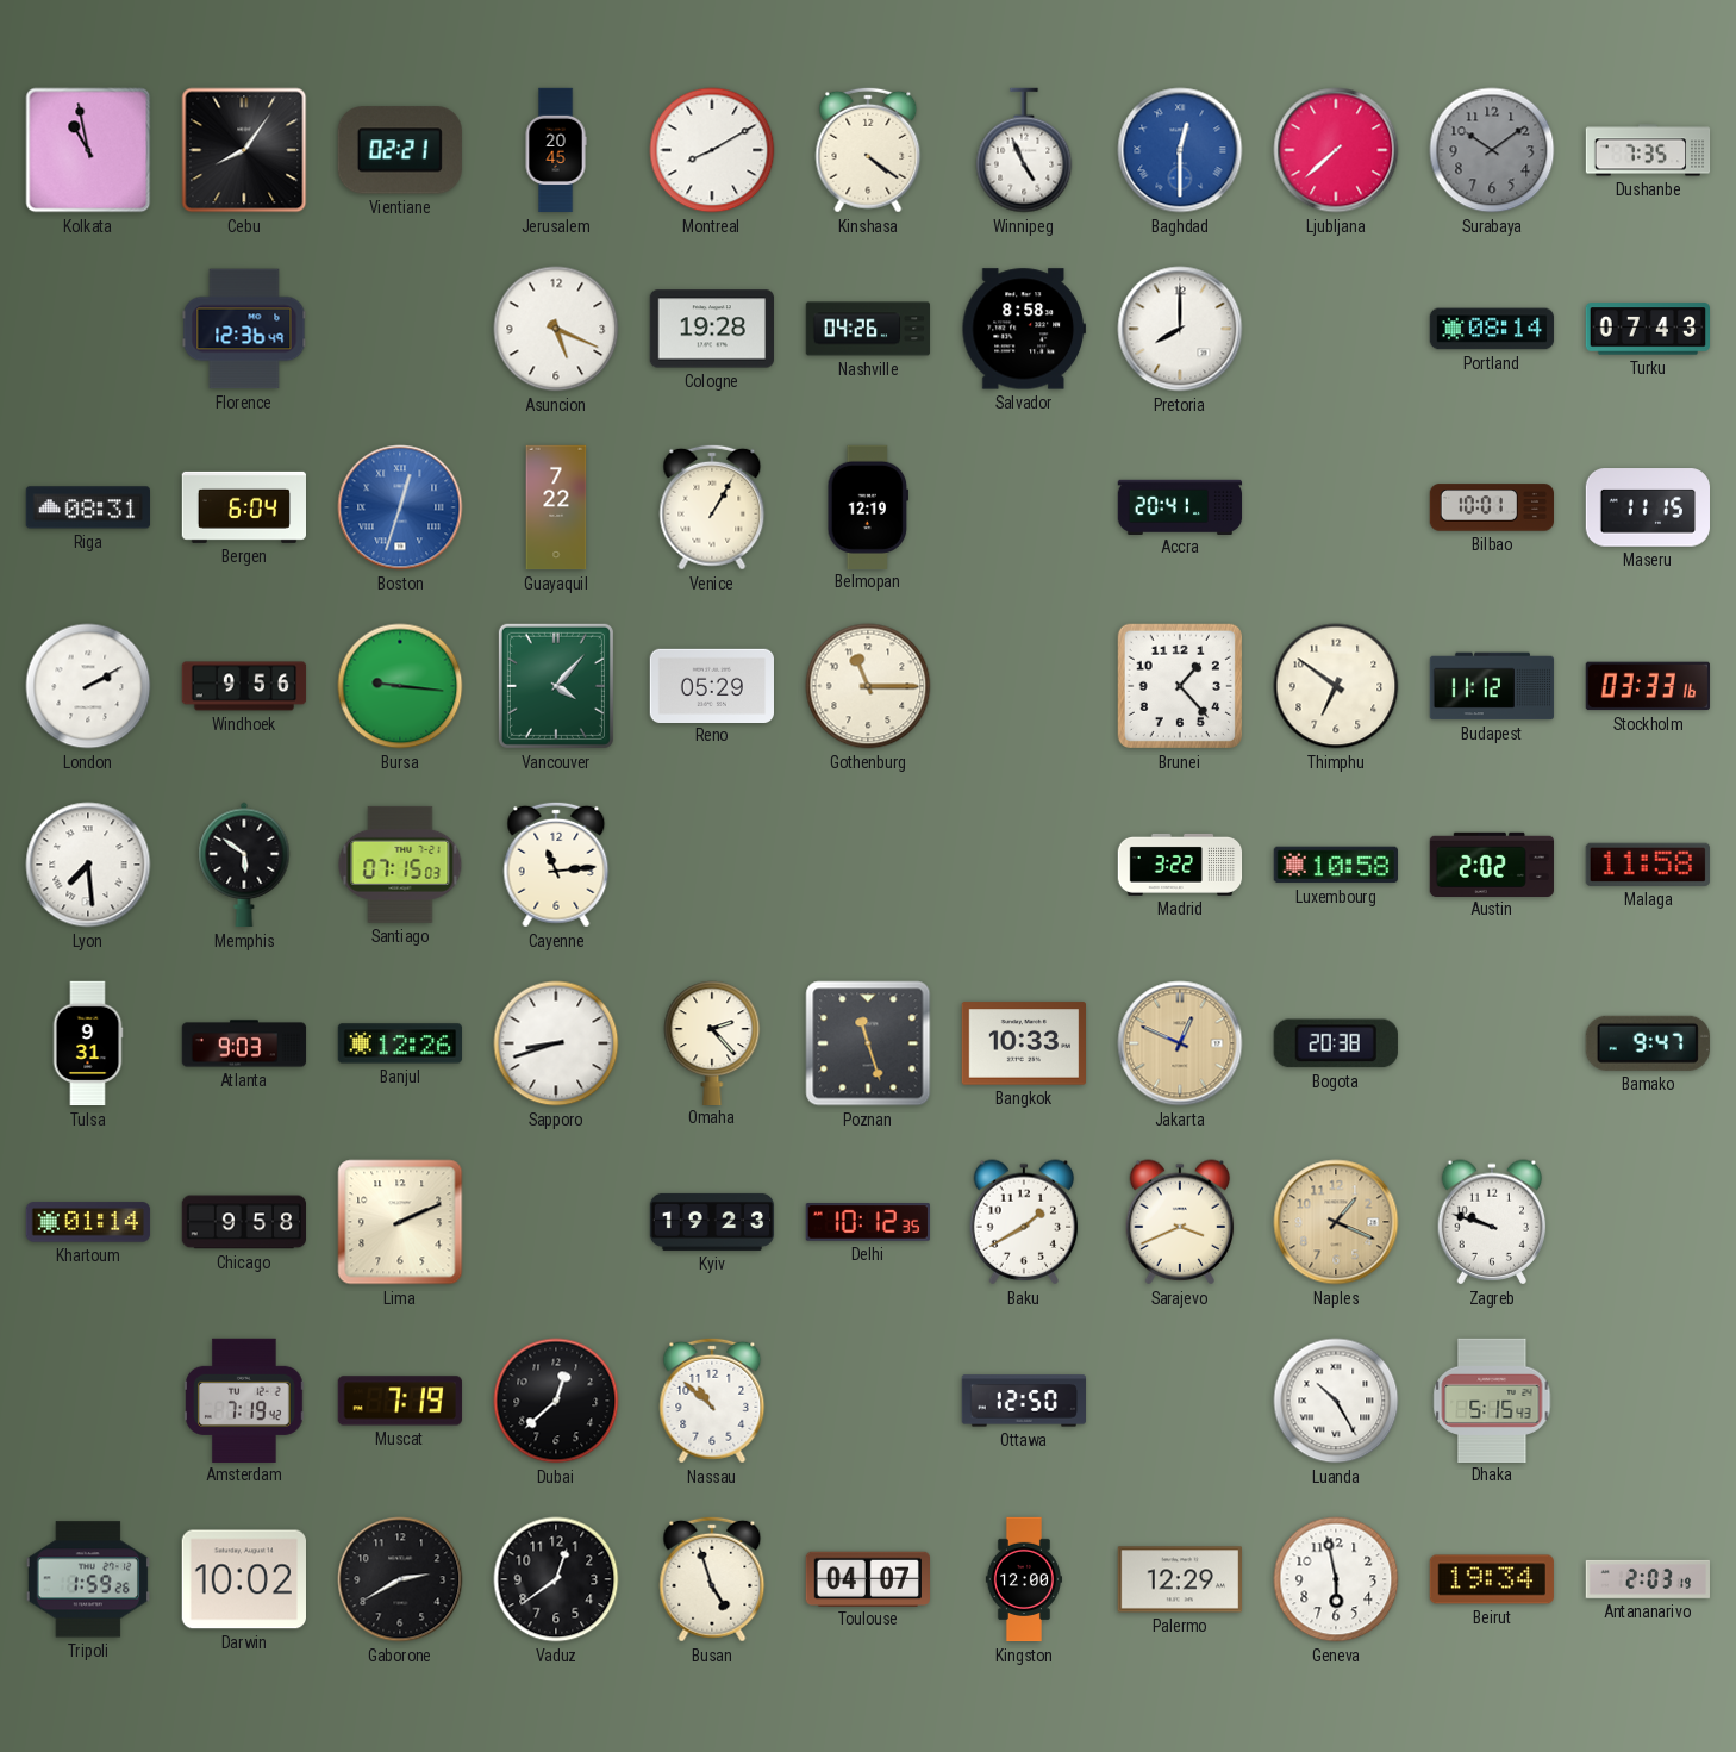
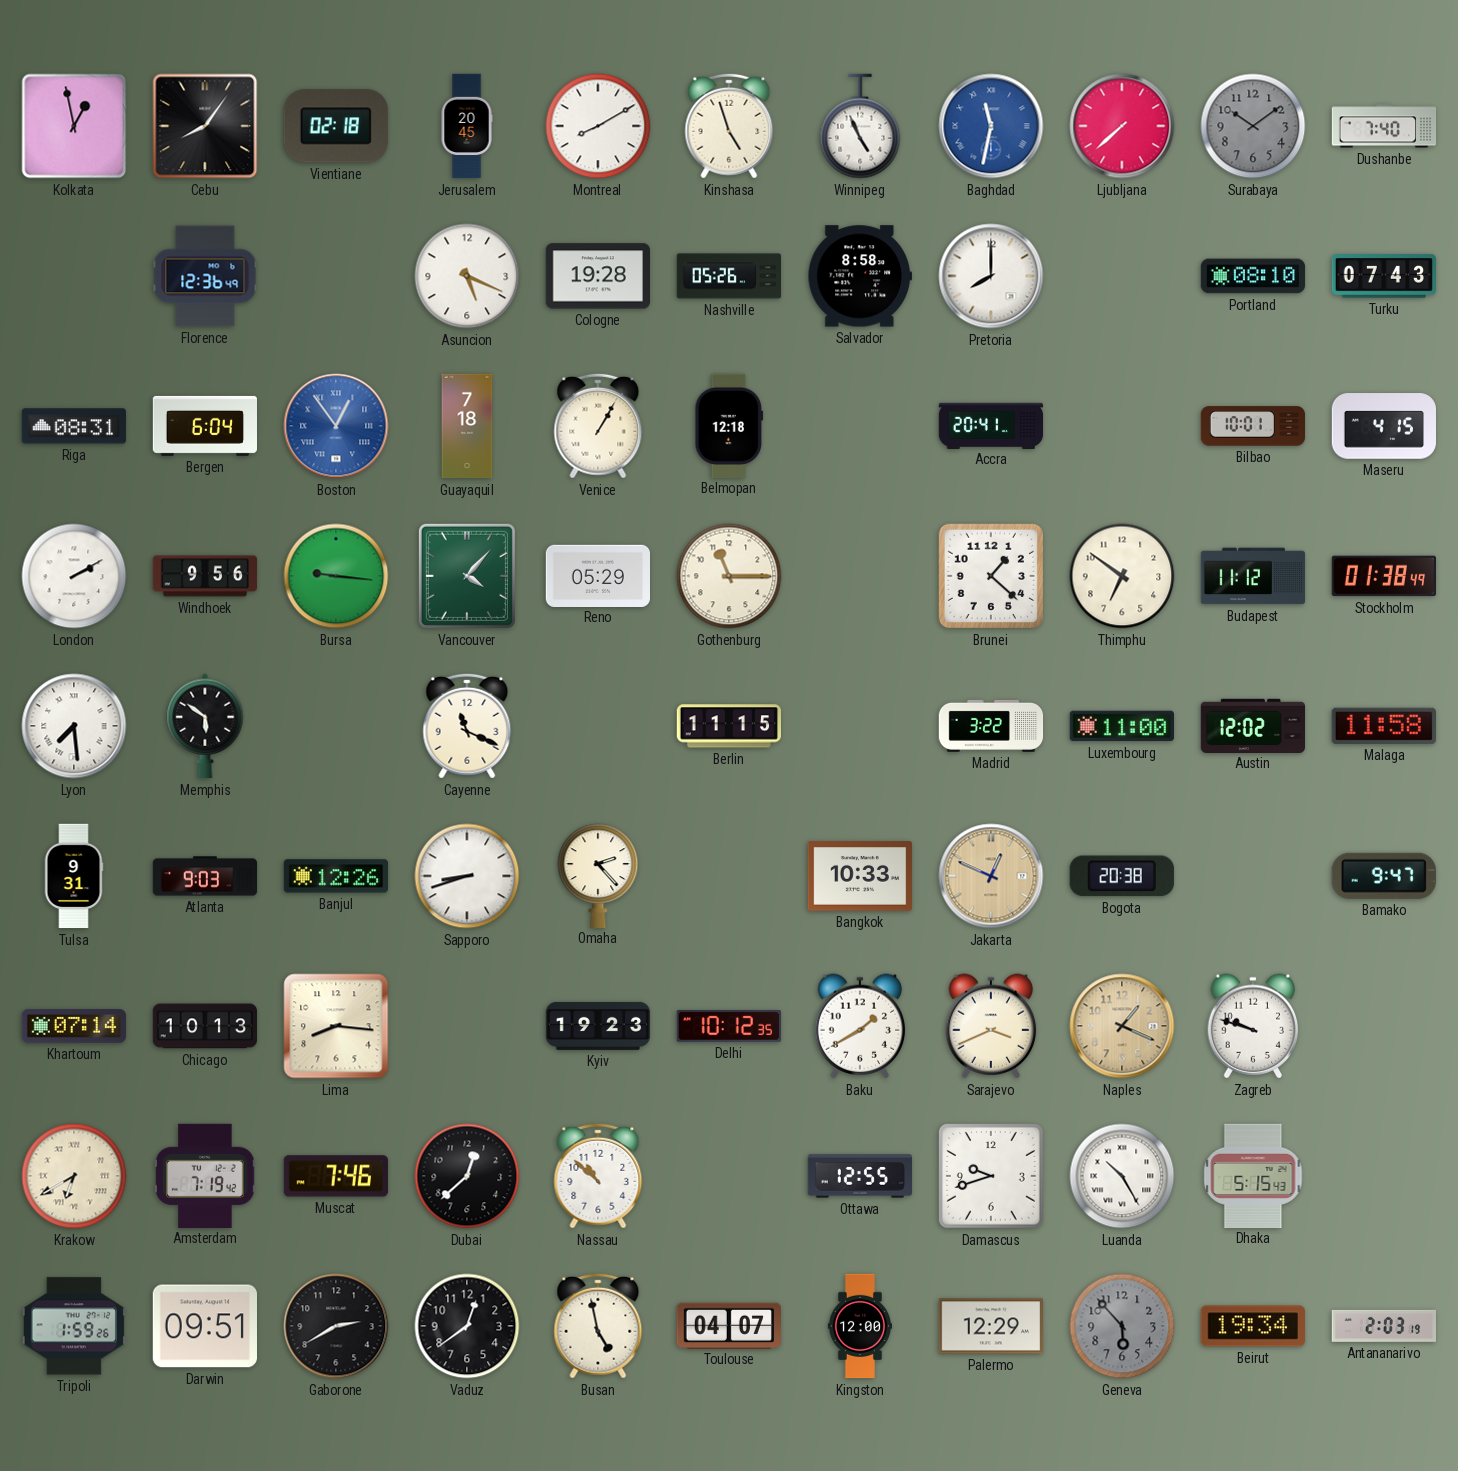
Kolkata: 10:58 -> 12:58
Vientiane: 02:21 -> 02:18
Kinshasa: 4:21 -> 4:57
Baghdad: 12:30 -> 11:32
Dushanbe: 7:35 -> 7:40
Nashville: 04:26 -> 05:26
Portland: 08:14 -> 08:10
Boston: 12:33 -> 12:54
Guayaquil: 7:22 -> 7:18
Belmopan: 12:19 -> 12:18
Maseru: 11:15 -> 4:15
Brunei: 1:23 -> 1:22
Stockholm: 03:33 -> 01:38
Santiago: 07:15 -> none
Cayenne: 11:14 -> 11:19
Berlin: none -> 11:15
Luxembourg: 10:58 -> 11:00
Austin: 2:02 -> 12:02
Poznan: 11:27 -> none
Khartoum: 01:14 -> 07:14
Chicago: 9:58 -> 10:13
Lima: 2:11 -> 8:16
Krakow: none -> 6:40
Muscat: 7:19 -> 7:46
Ottawa: 12:50 -> 12:55
Damascus: none -> 9:42
Darwin: 10:02 -> 09:51
Busan: 4:57 -> 4:58
Geneva: 5:58 -> 5:53
Geneva dial: white -> grey
